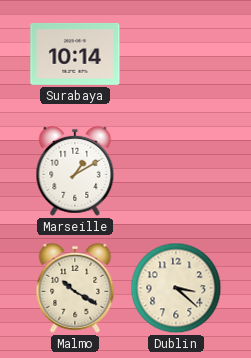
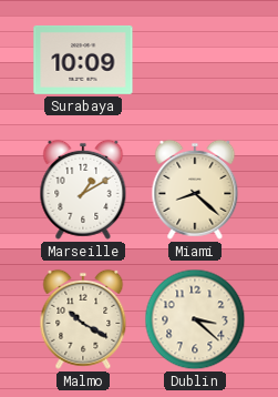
Surabaya: 10:14 -> 10:09
Miami: none -> 8:22
